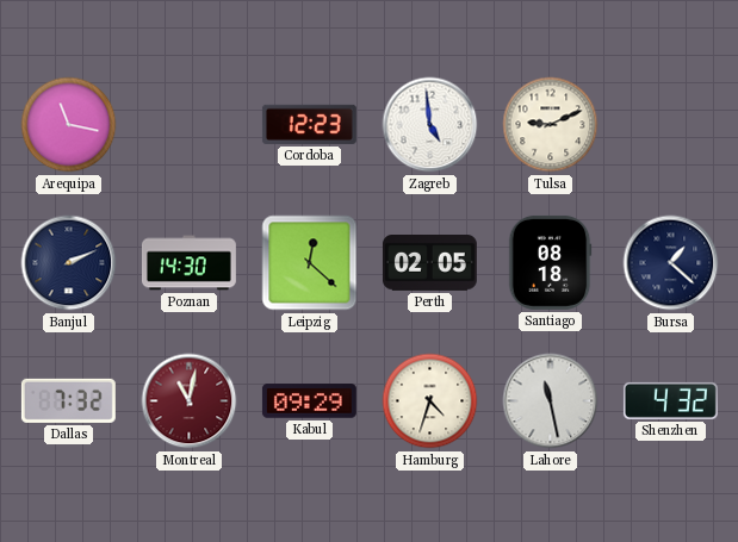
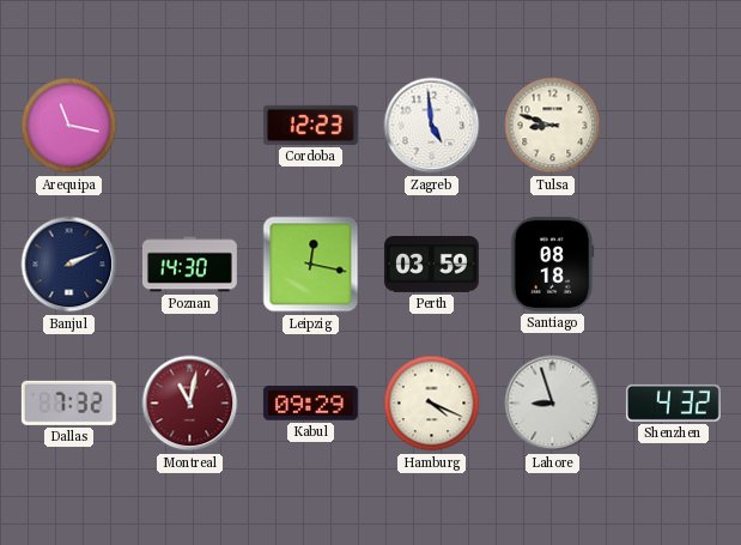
Tulsa: 9:11 -> 8:48
Leipzig: 12:22 -> 12:17
Perth: 02:05 -> 03:59
Bursa: 1:22 -> none
Hamburg: 4:33 -> 4:19
Lahore: 11:28 -> 8:57
